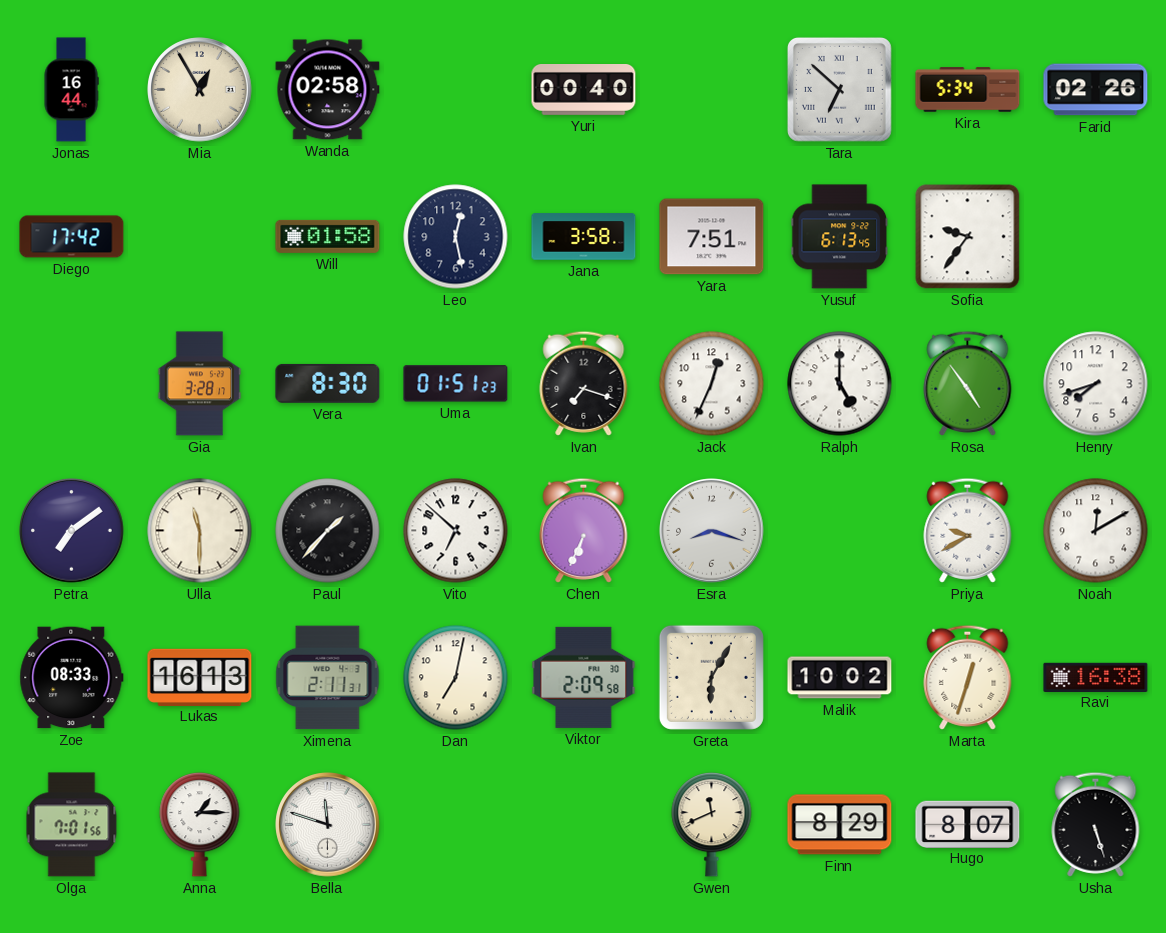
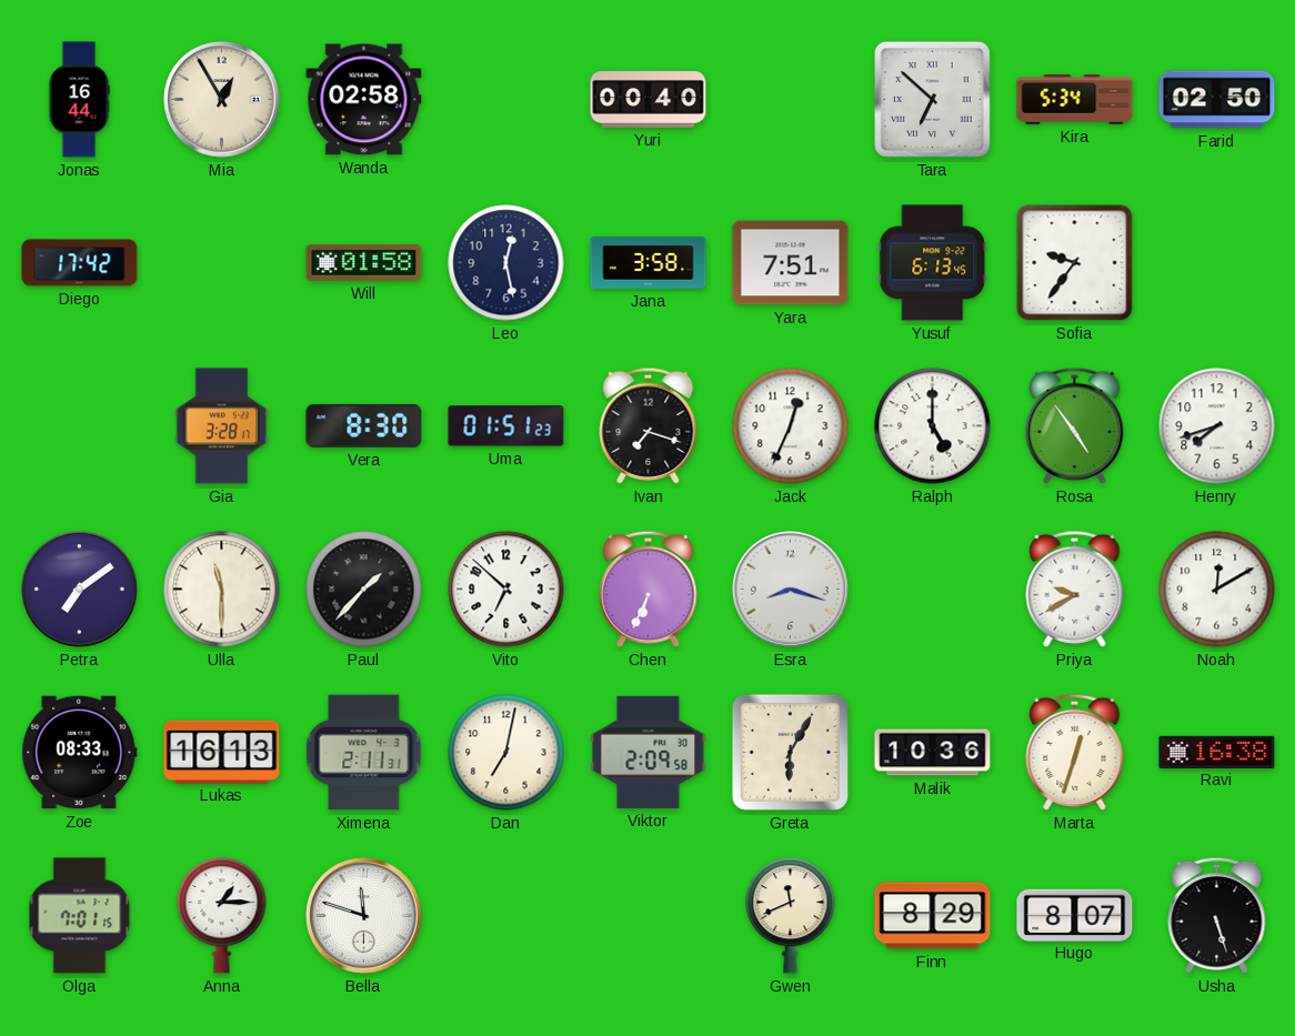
Farid: 02:26 -> 02:50
Malik: 10:02 -> 10:36
Olga: 7:01:56 -> 7:01:15
